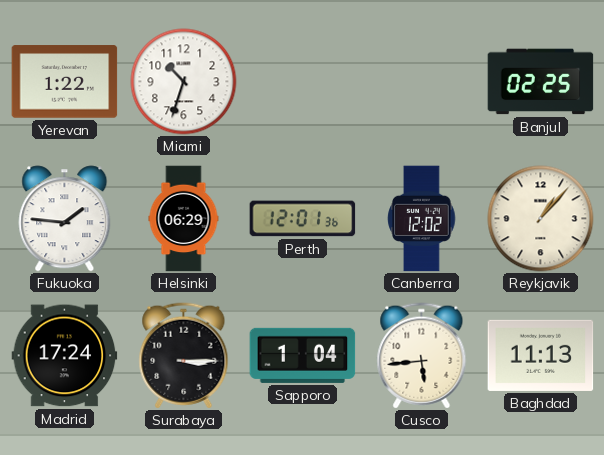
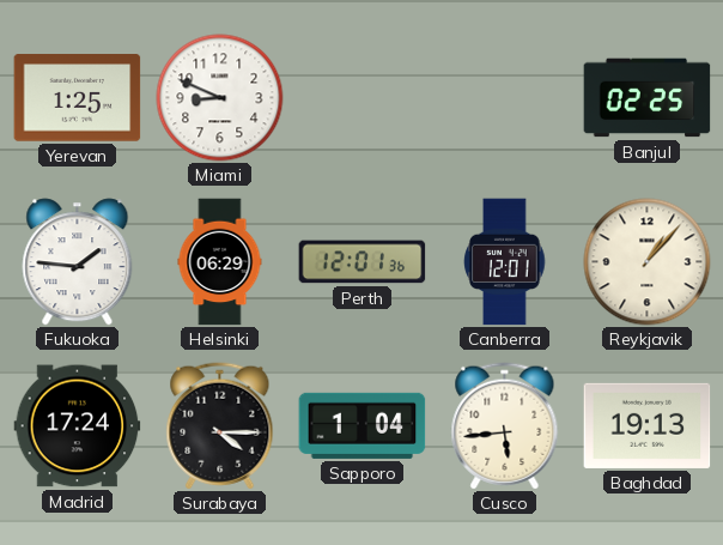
Yerevan: 1:22 -> 1:25
Miami: 10:33 -> 8:49
Canberra: 12:02 -> 12:01
Surabaya: 3:15 -> 4:15
Baghdad: 11:13 -> 19:13
